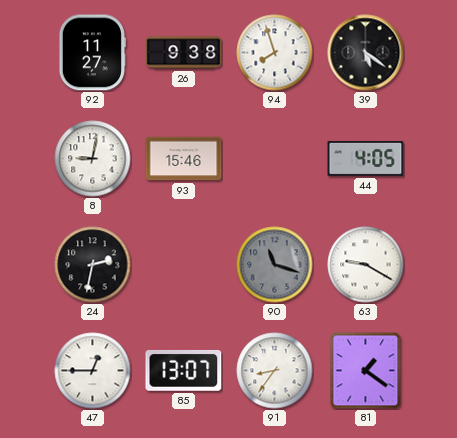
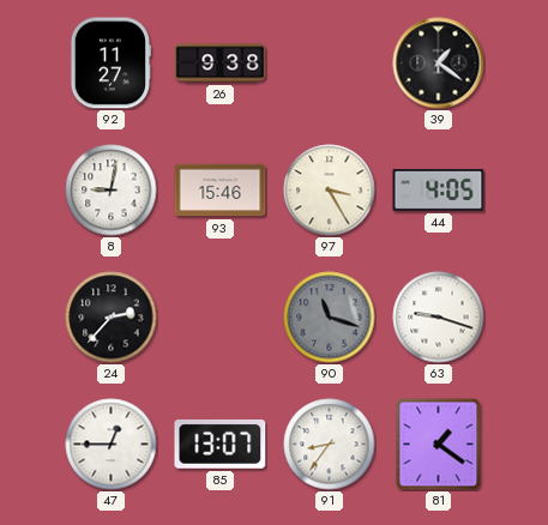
94: 7:57 -> none
39: 5:21 -> 1:21
97: none -> 3:25
24: 2:32 -> 2:37
63: 9:20 -> 9:18
